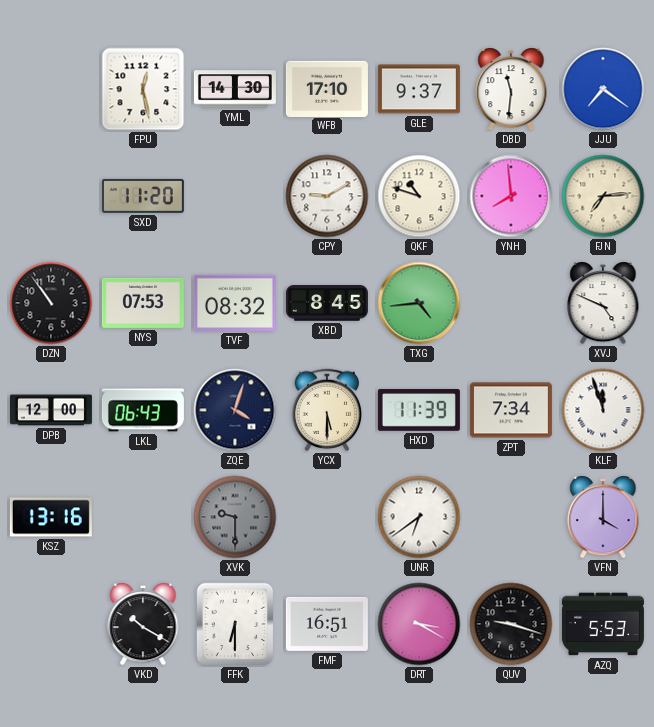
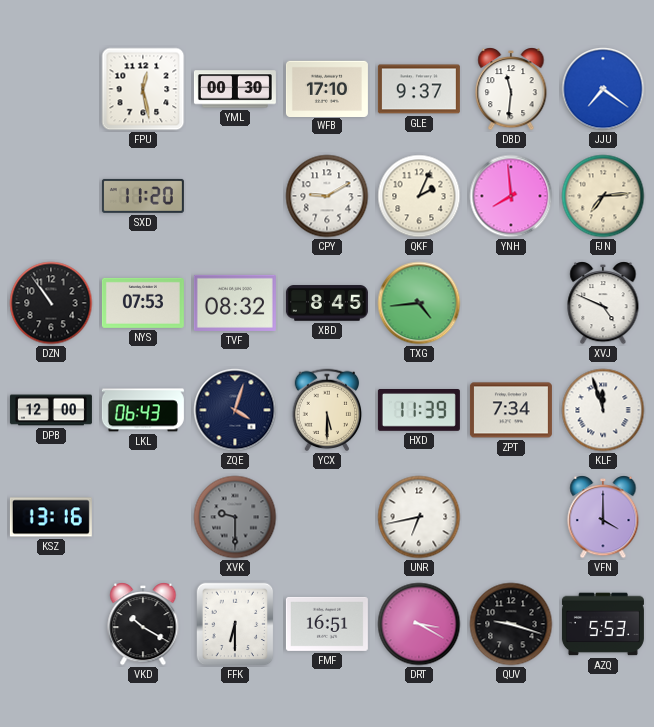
YML: 14:30 -> 00:30
QKF: 10:48 -> 2:04
UNR: 6:39 -> 6:43
